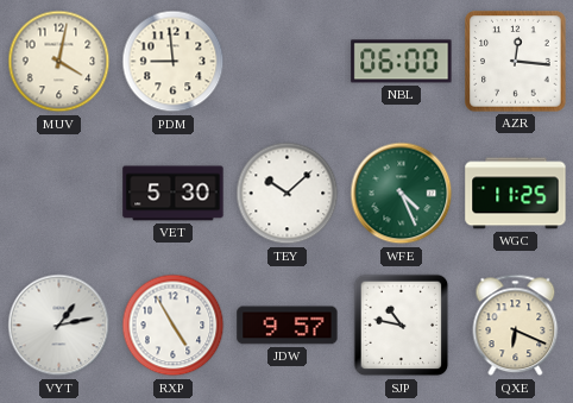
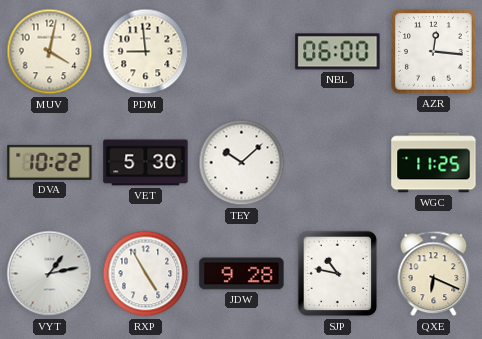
DVA: none -> 10:22
WFE: 4:26 -> none
JDW: 9:57 -> 9:28
